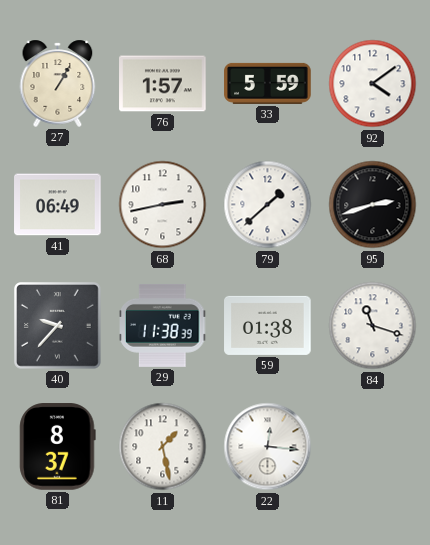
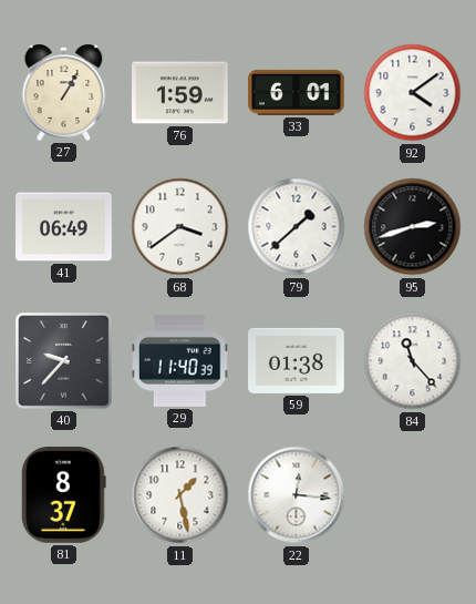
76: 1:57 -> 1:59
33: 5:59 -> 6:01
68: 2:43 -> 3:39
29: 11:38 -> 11:40
84: 11:18 -> 11:23
